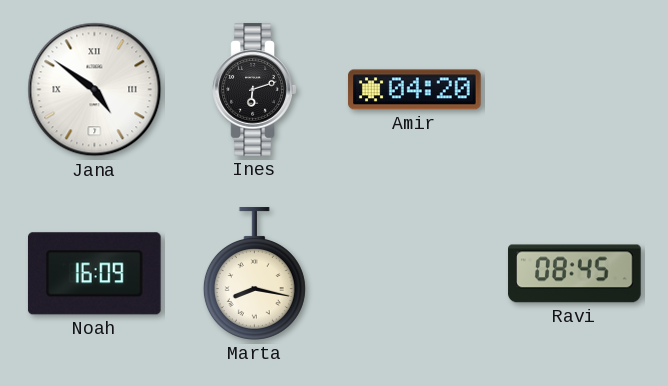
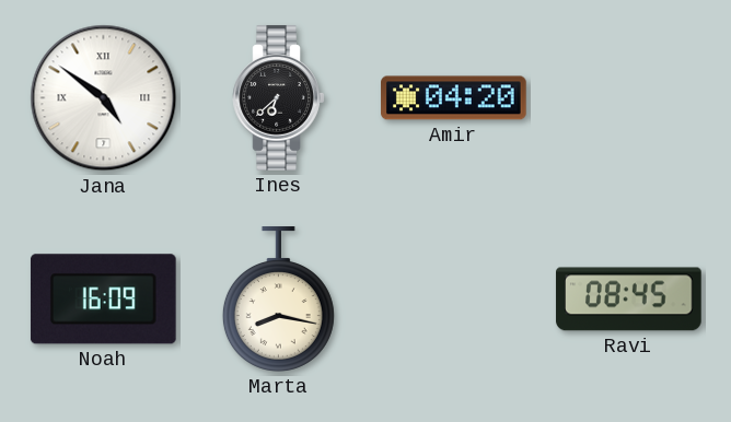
Ines: 6:12 -> 6:38
